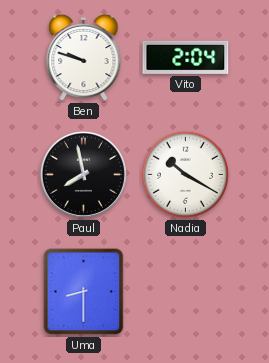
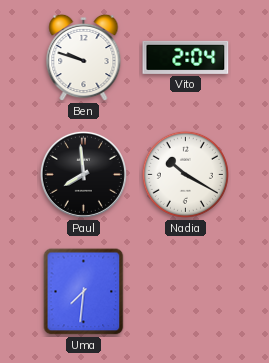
Paul: 7:58 -> 7:59
Uma: 8:30 -> 7:31
